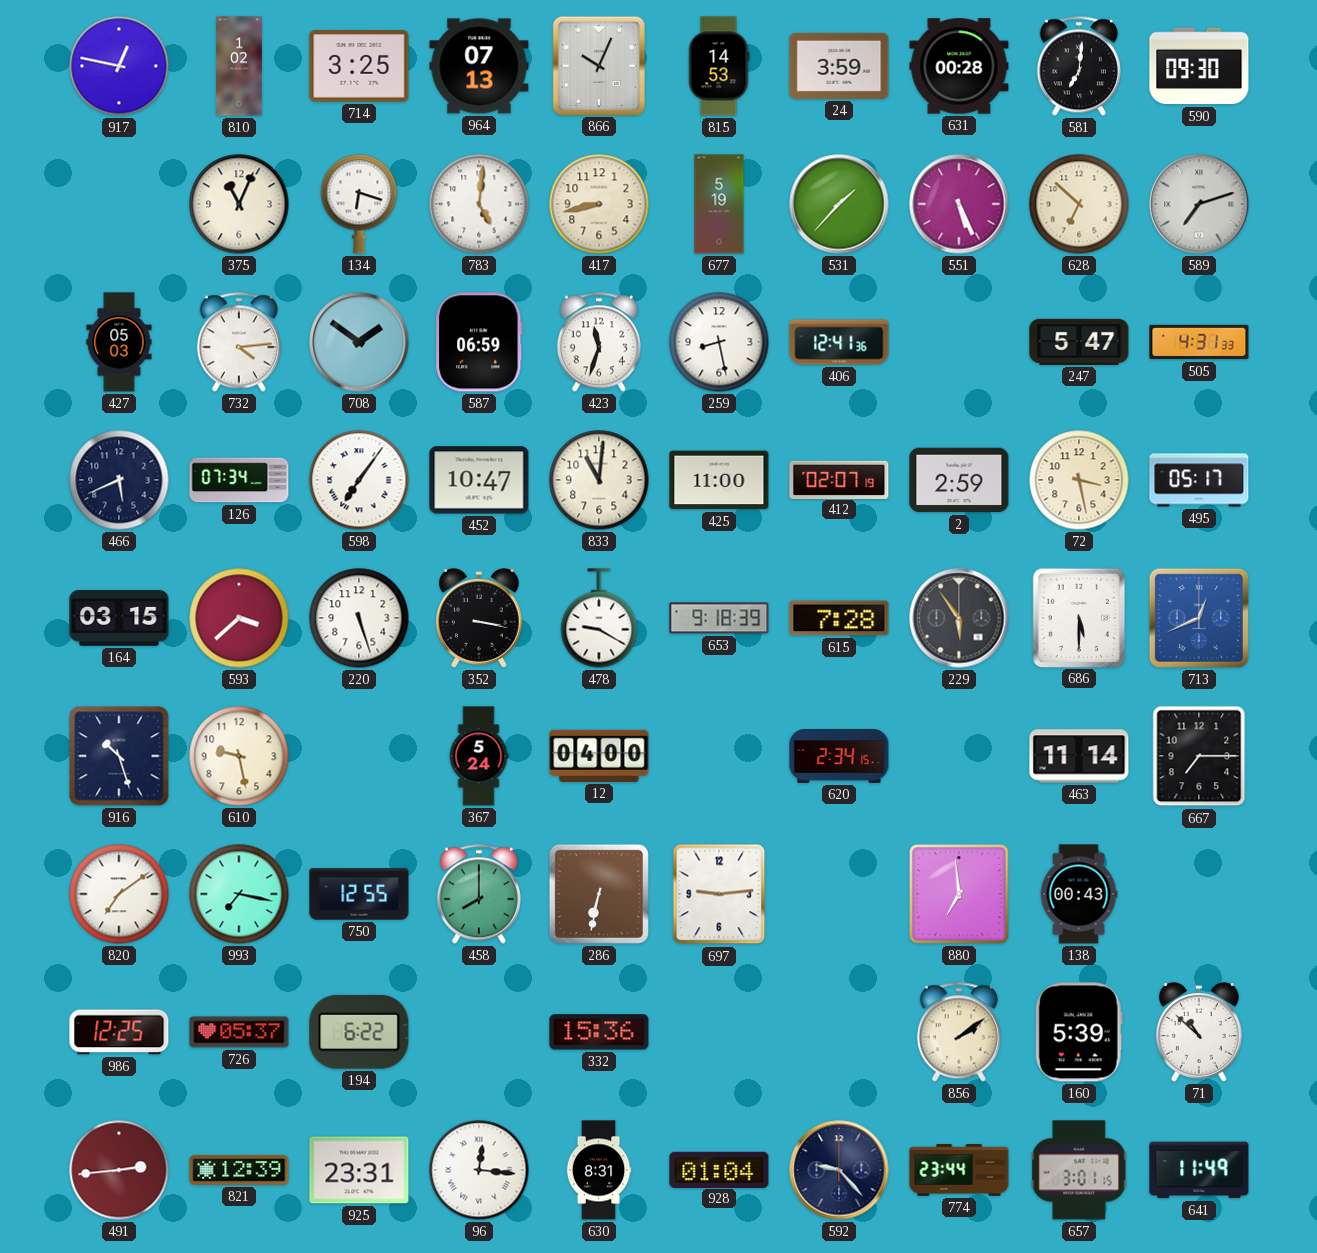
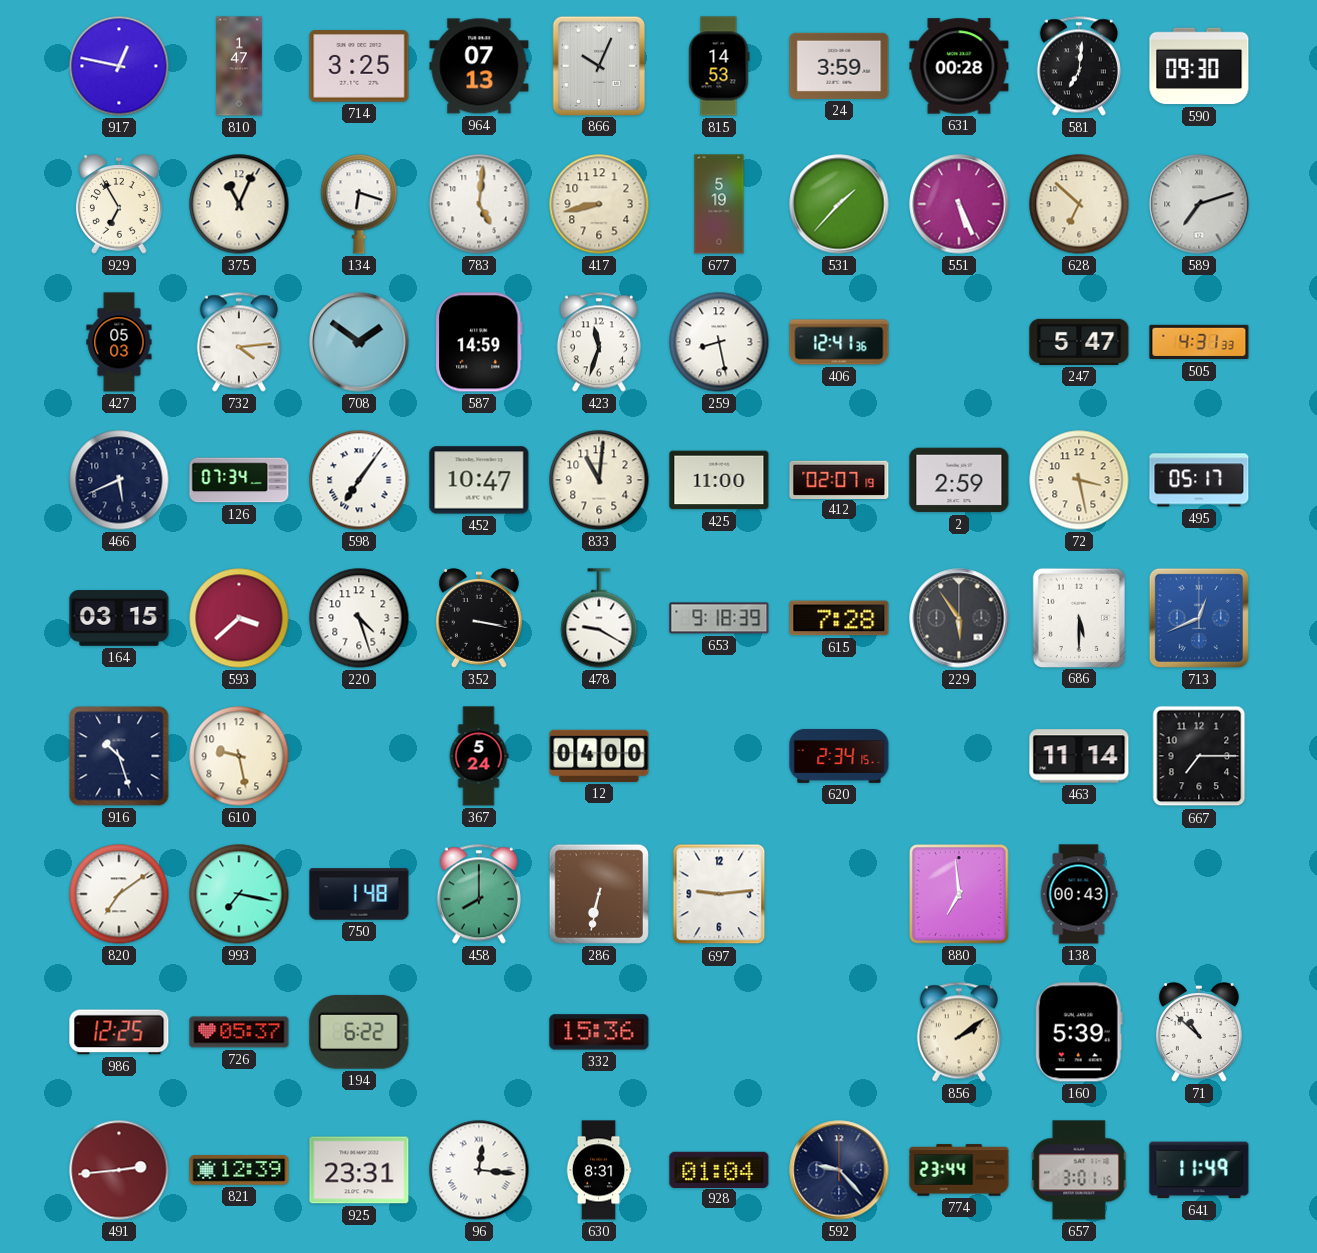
810: 1:02 -> 1:47
929: none -> 6:55
587: 06:59 -> 14:59
220: 5:27 -> 4:27
750: 12:55 -> 1:48
